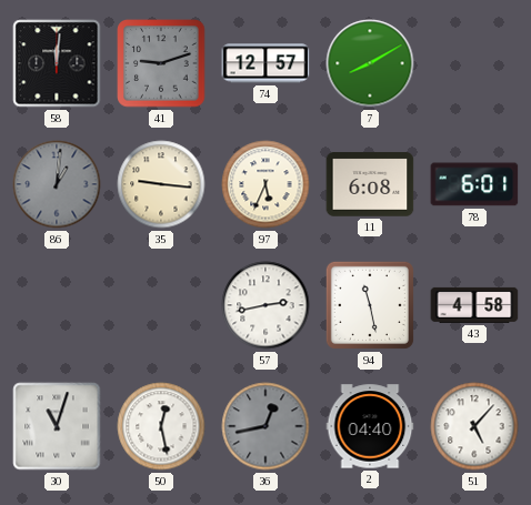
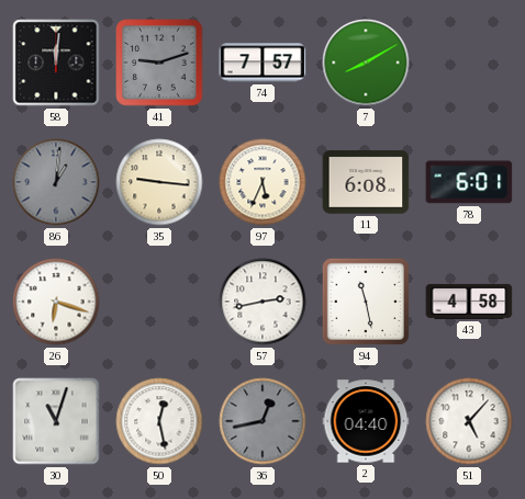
74: 12:57 -> 7:57
26: none -> 6:18
